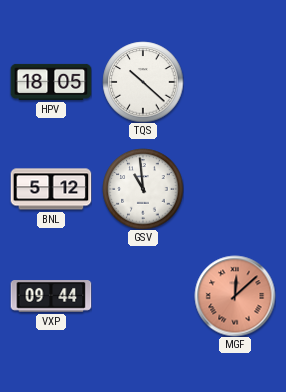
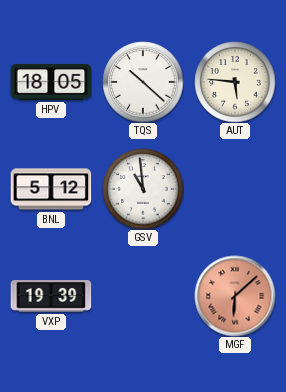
AUT: none -> 5:46
VXP: 09:44 -> 19:39
MGF: 12:08 -> 6:08
